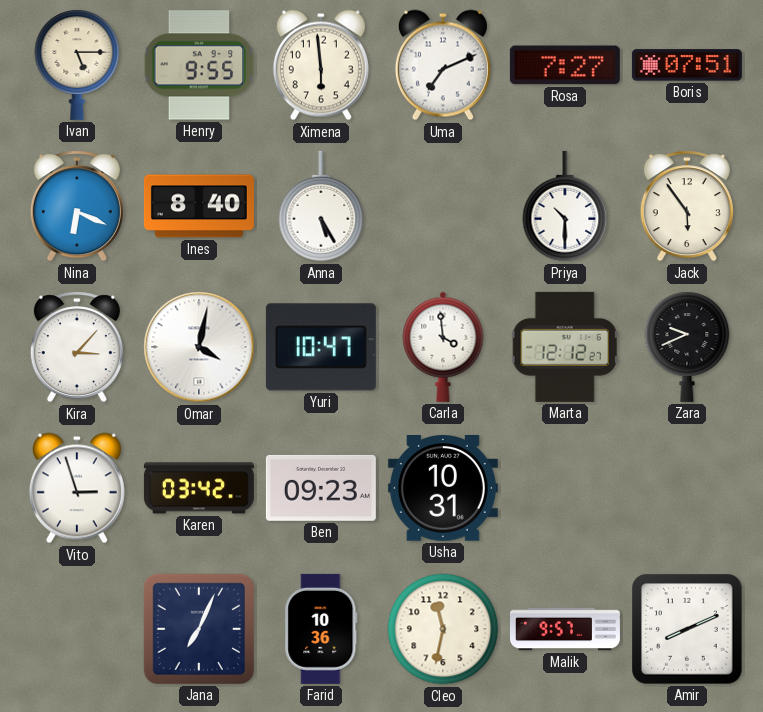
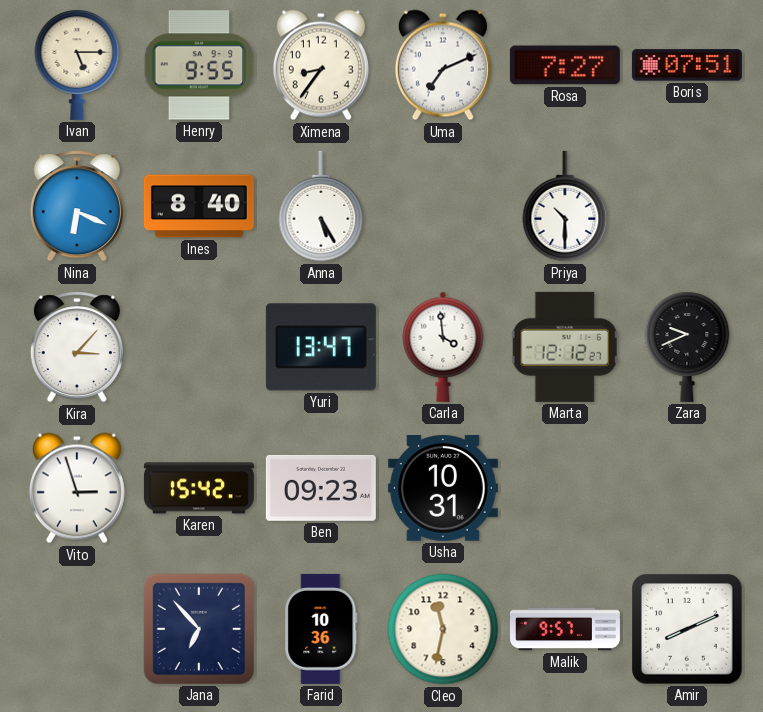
Ximena: 5:59 -> 8:36
Jack: 5:54 -> none
Omar: 4:02 -> none
Yuri: 10:47 -> 13:47
Karen: 03:42 -> 15:42
Jana: 7:04 -> 6:53
